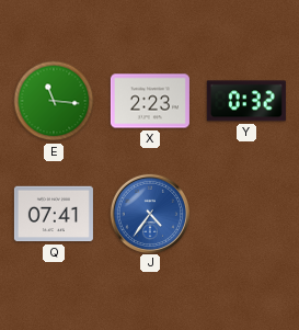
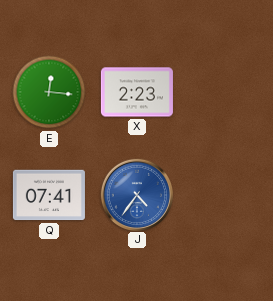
E: 11:16 -> 12:16
Y: 0:32 -> none
